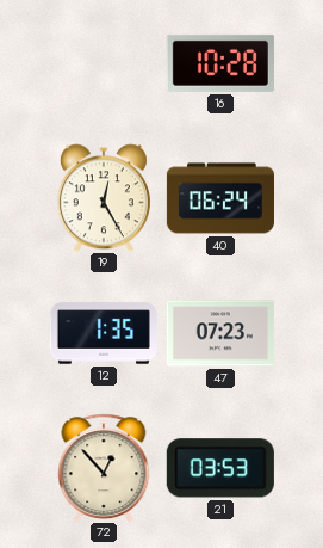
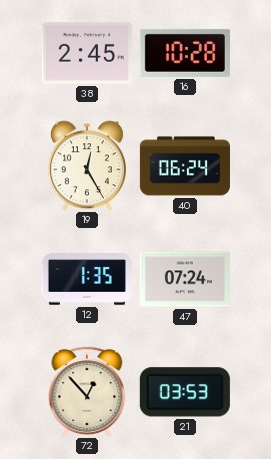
38: none -> 2:45
47: 07:23 -> 07:24
